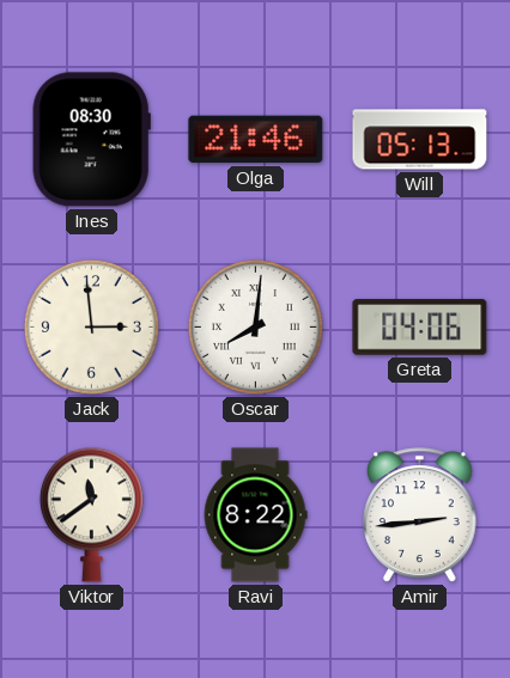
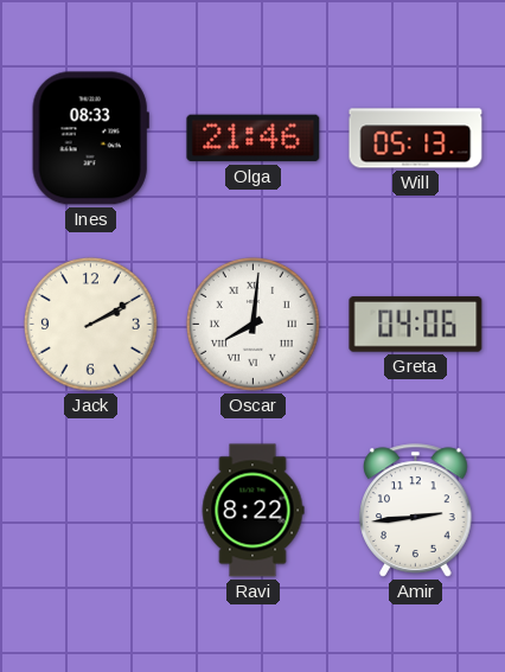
Ines: 08:30 -> 08:33
Jack: 2:59 -> 2:10
Viktor: 11:39 -> none
